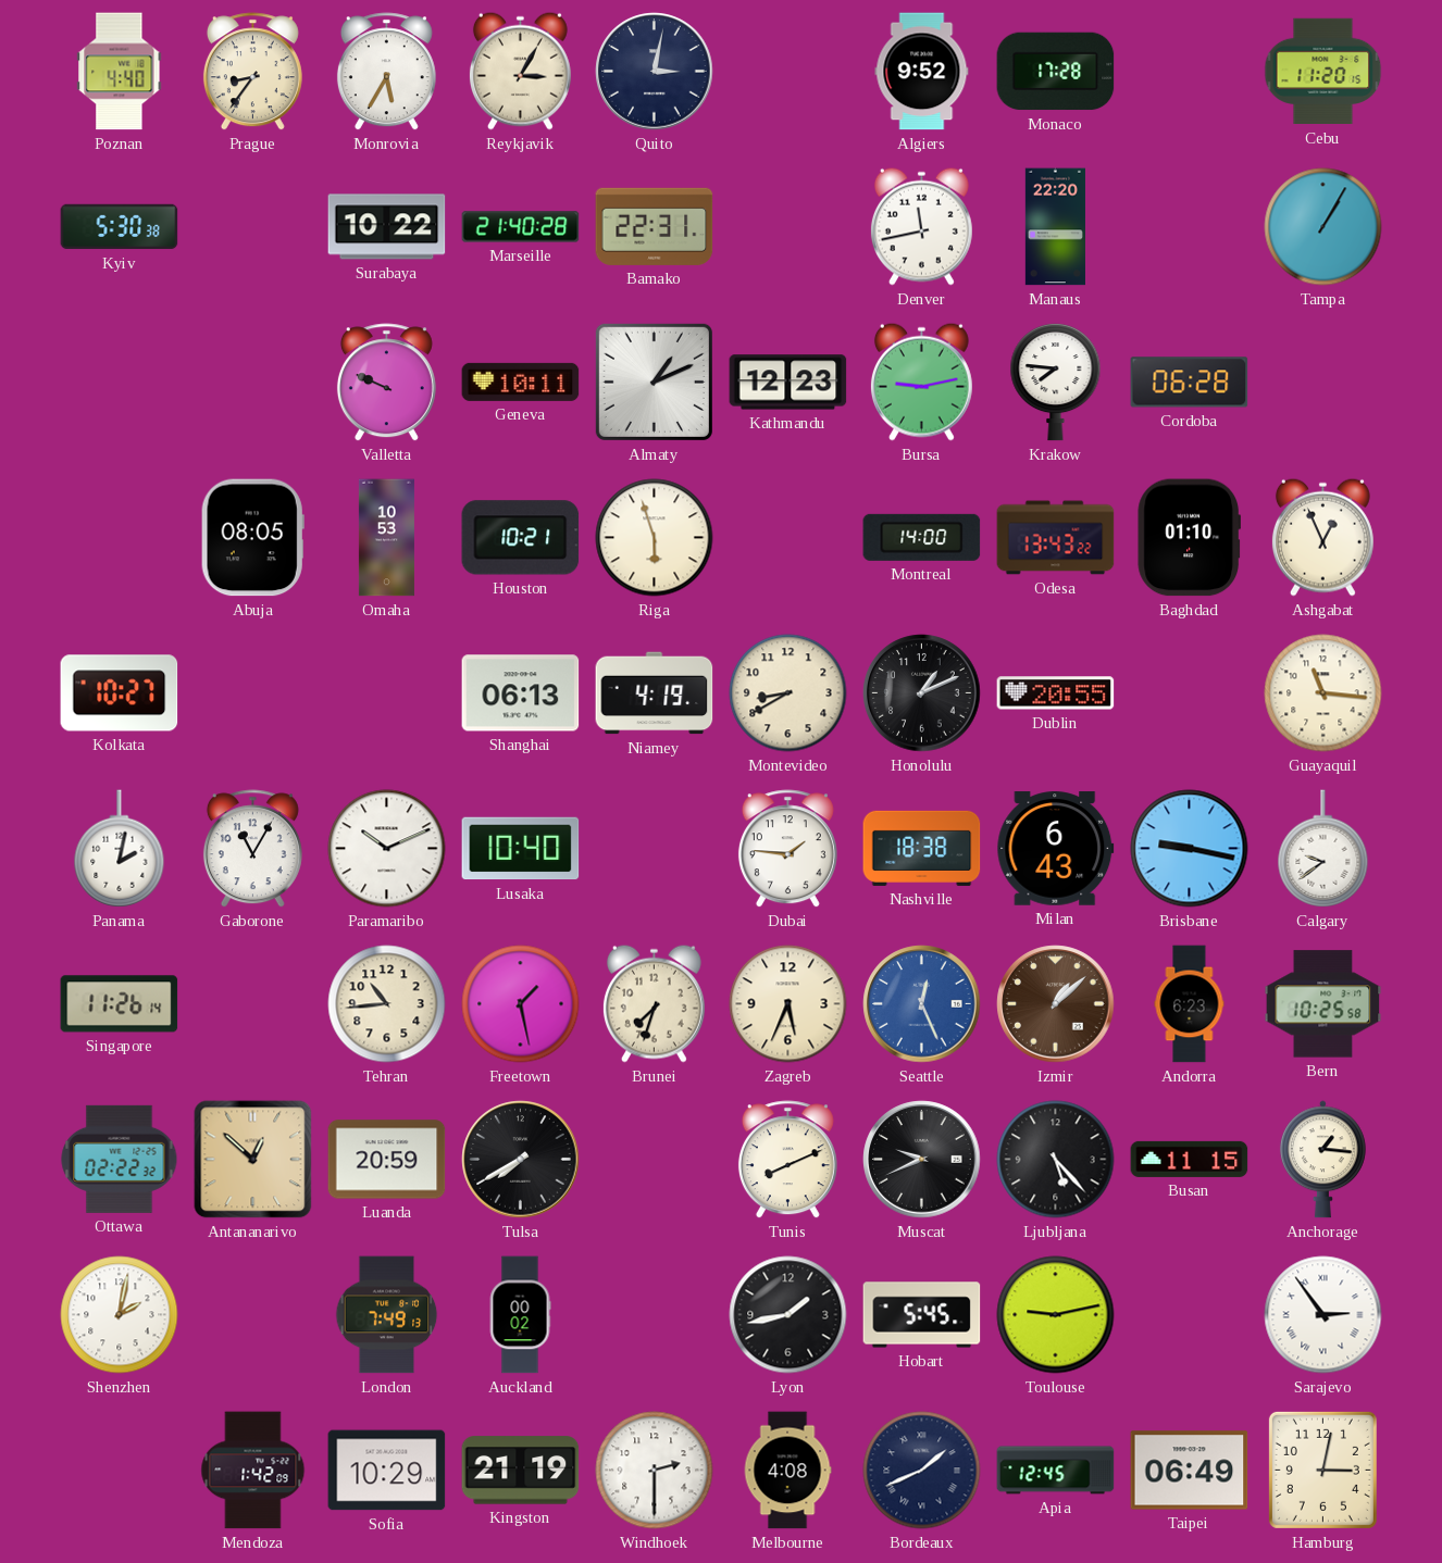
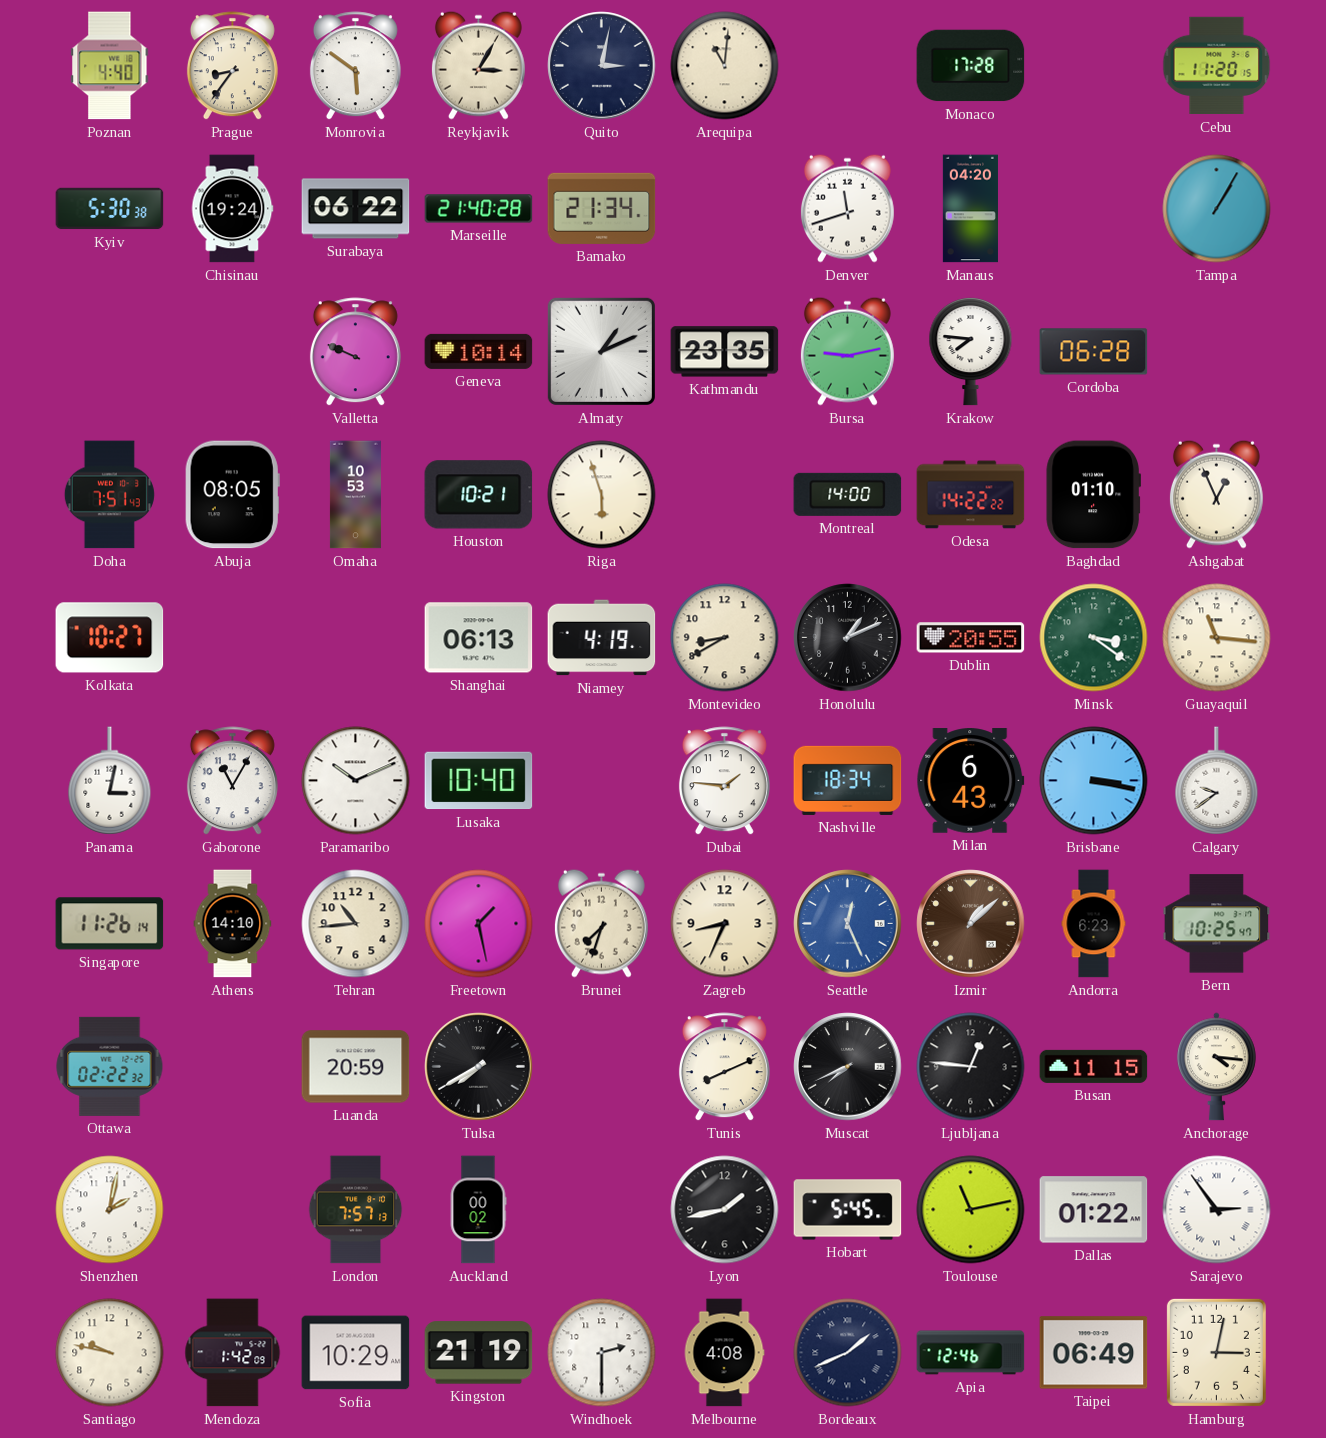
Monrovia: 5:35 -> 5:51
Arequipa: none -> 11:01
Algiers: 9:52 -> none
Chisinau: none -> 19:24
Surabaya: 10:22 -> 06:22
Bamako: 22:31 -> 21:34
Denver: 11:43 -> 11:42
Manaus: 22:20 -> 04:20
Geneva: 10:11 -> 10:14
Kathmandu: 12:23 -> 23:35
Doha: none -> 7:51
Odesa: 13:43 -> 14:22
Minsk: none -> 3:21
Panama: 2:02 -> 3:02
Nashville: 18:38 -> 18:34
Brisbane: 9:17 -> 3:17
Athens: none -> 14:10
Zagreb: 5:34 -> 8:34
Bern: 10:25:58 -> 10:25:47
Antananarivo: 12:52 -> none
Muscat: 9:41 -> 7:41
Ljubljana: 5:23 -> 12:46
Anchorage: 1:16 -> 4:16
London: 7:49 -> 7:57
Toulouse: 9:13 -> 11:13
Dallas: none -> 01:22
Santiago: none -> 9:47
Apia: 12:45 -> 12:46
